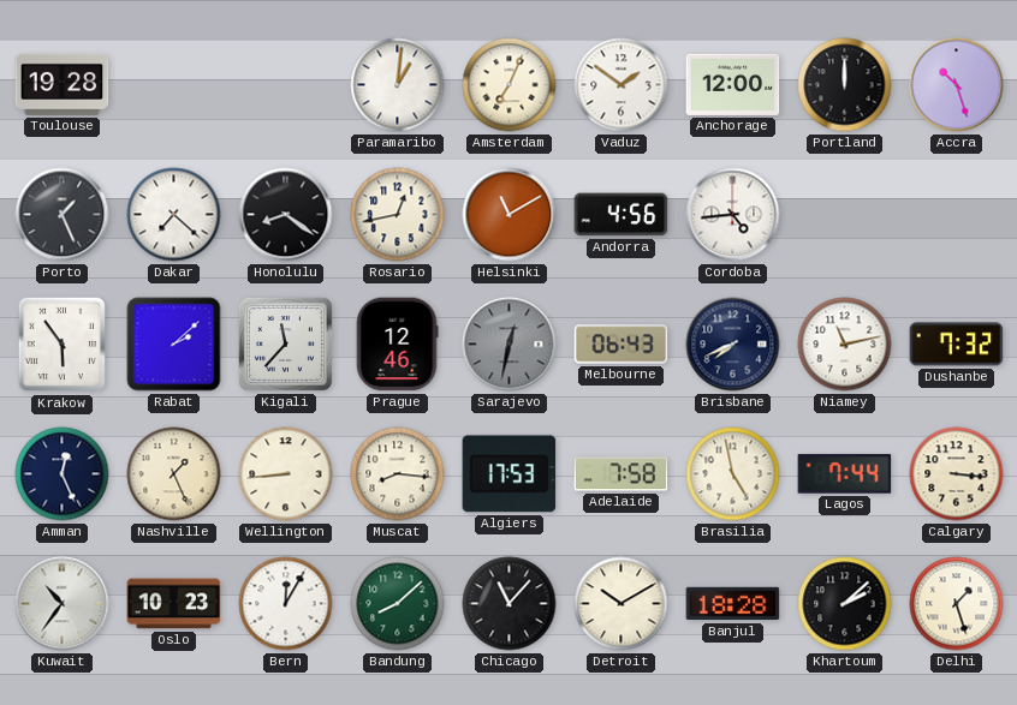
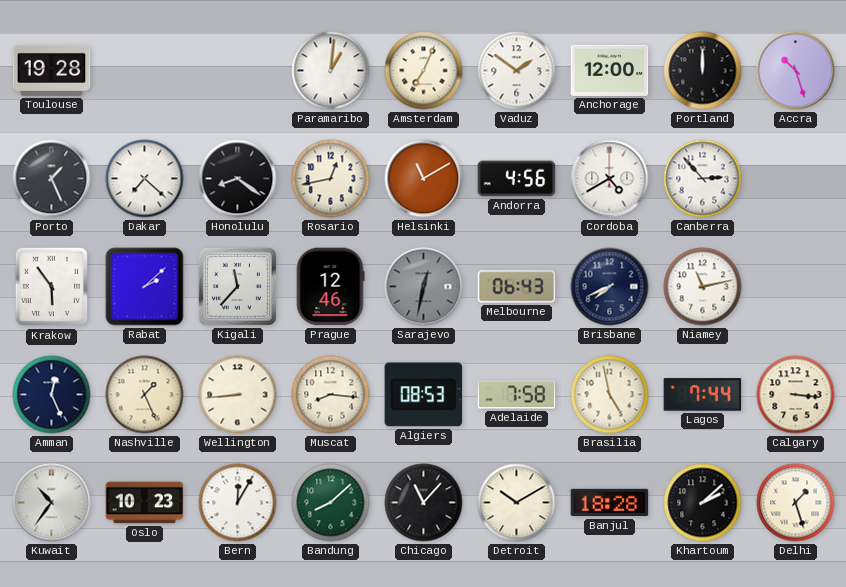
Cordoba: 4:44 -> 4:40
Canberra: none -> 2:53
Dushanbe: 7:32 -> none
Algiers: 17:53 -> 08:53
